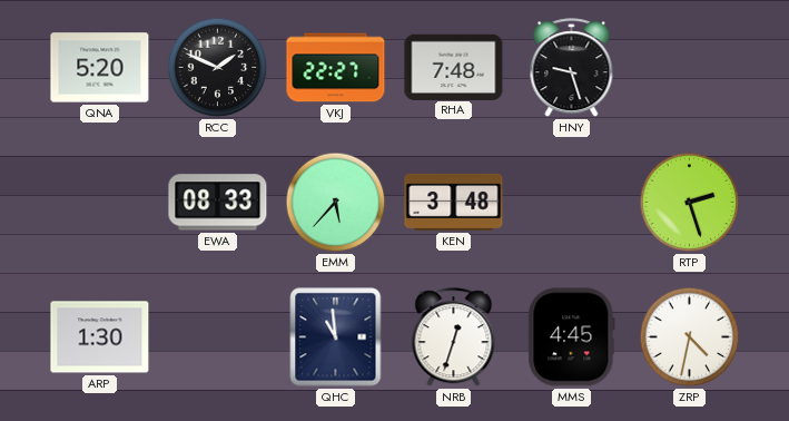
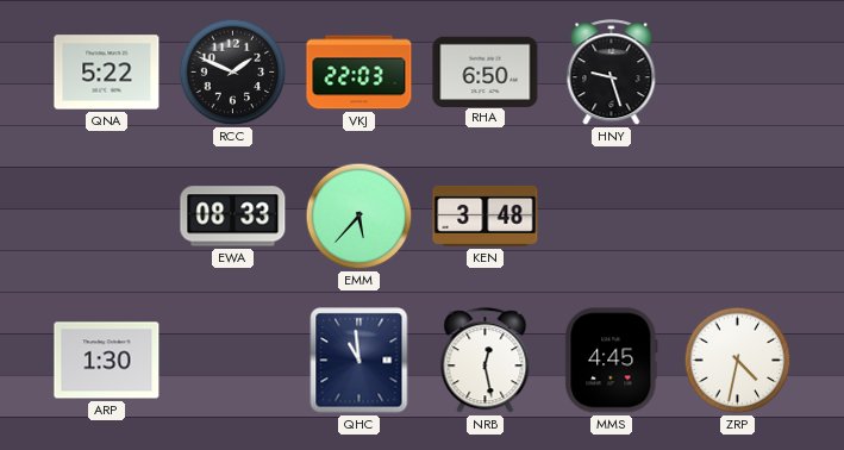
QNA: 5:20 -> 5:22
VKJ: 22:27 -> 22:03
RHA: 7:48 -> 6:50
RTP: 2:27 -> none
NRB: 12:33 -> 12:28
